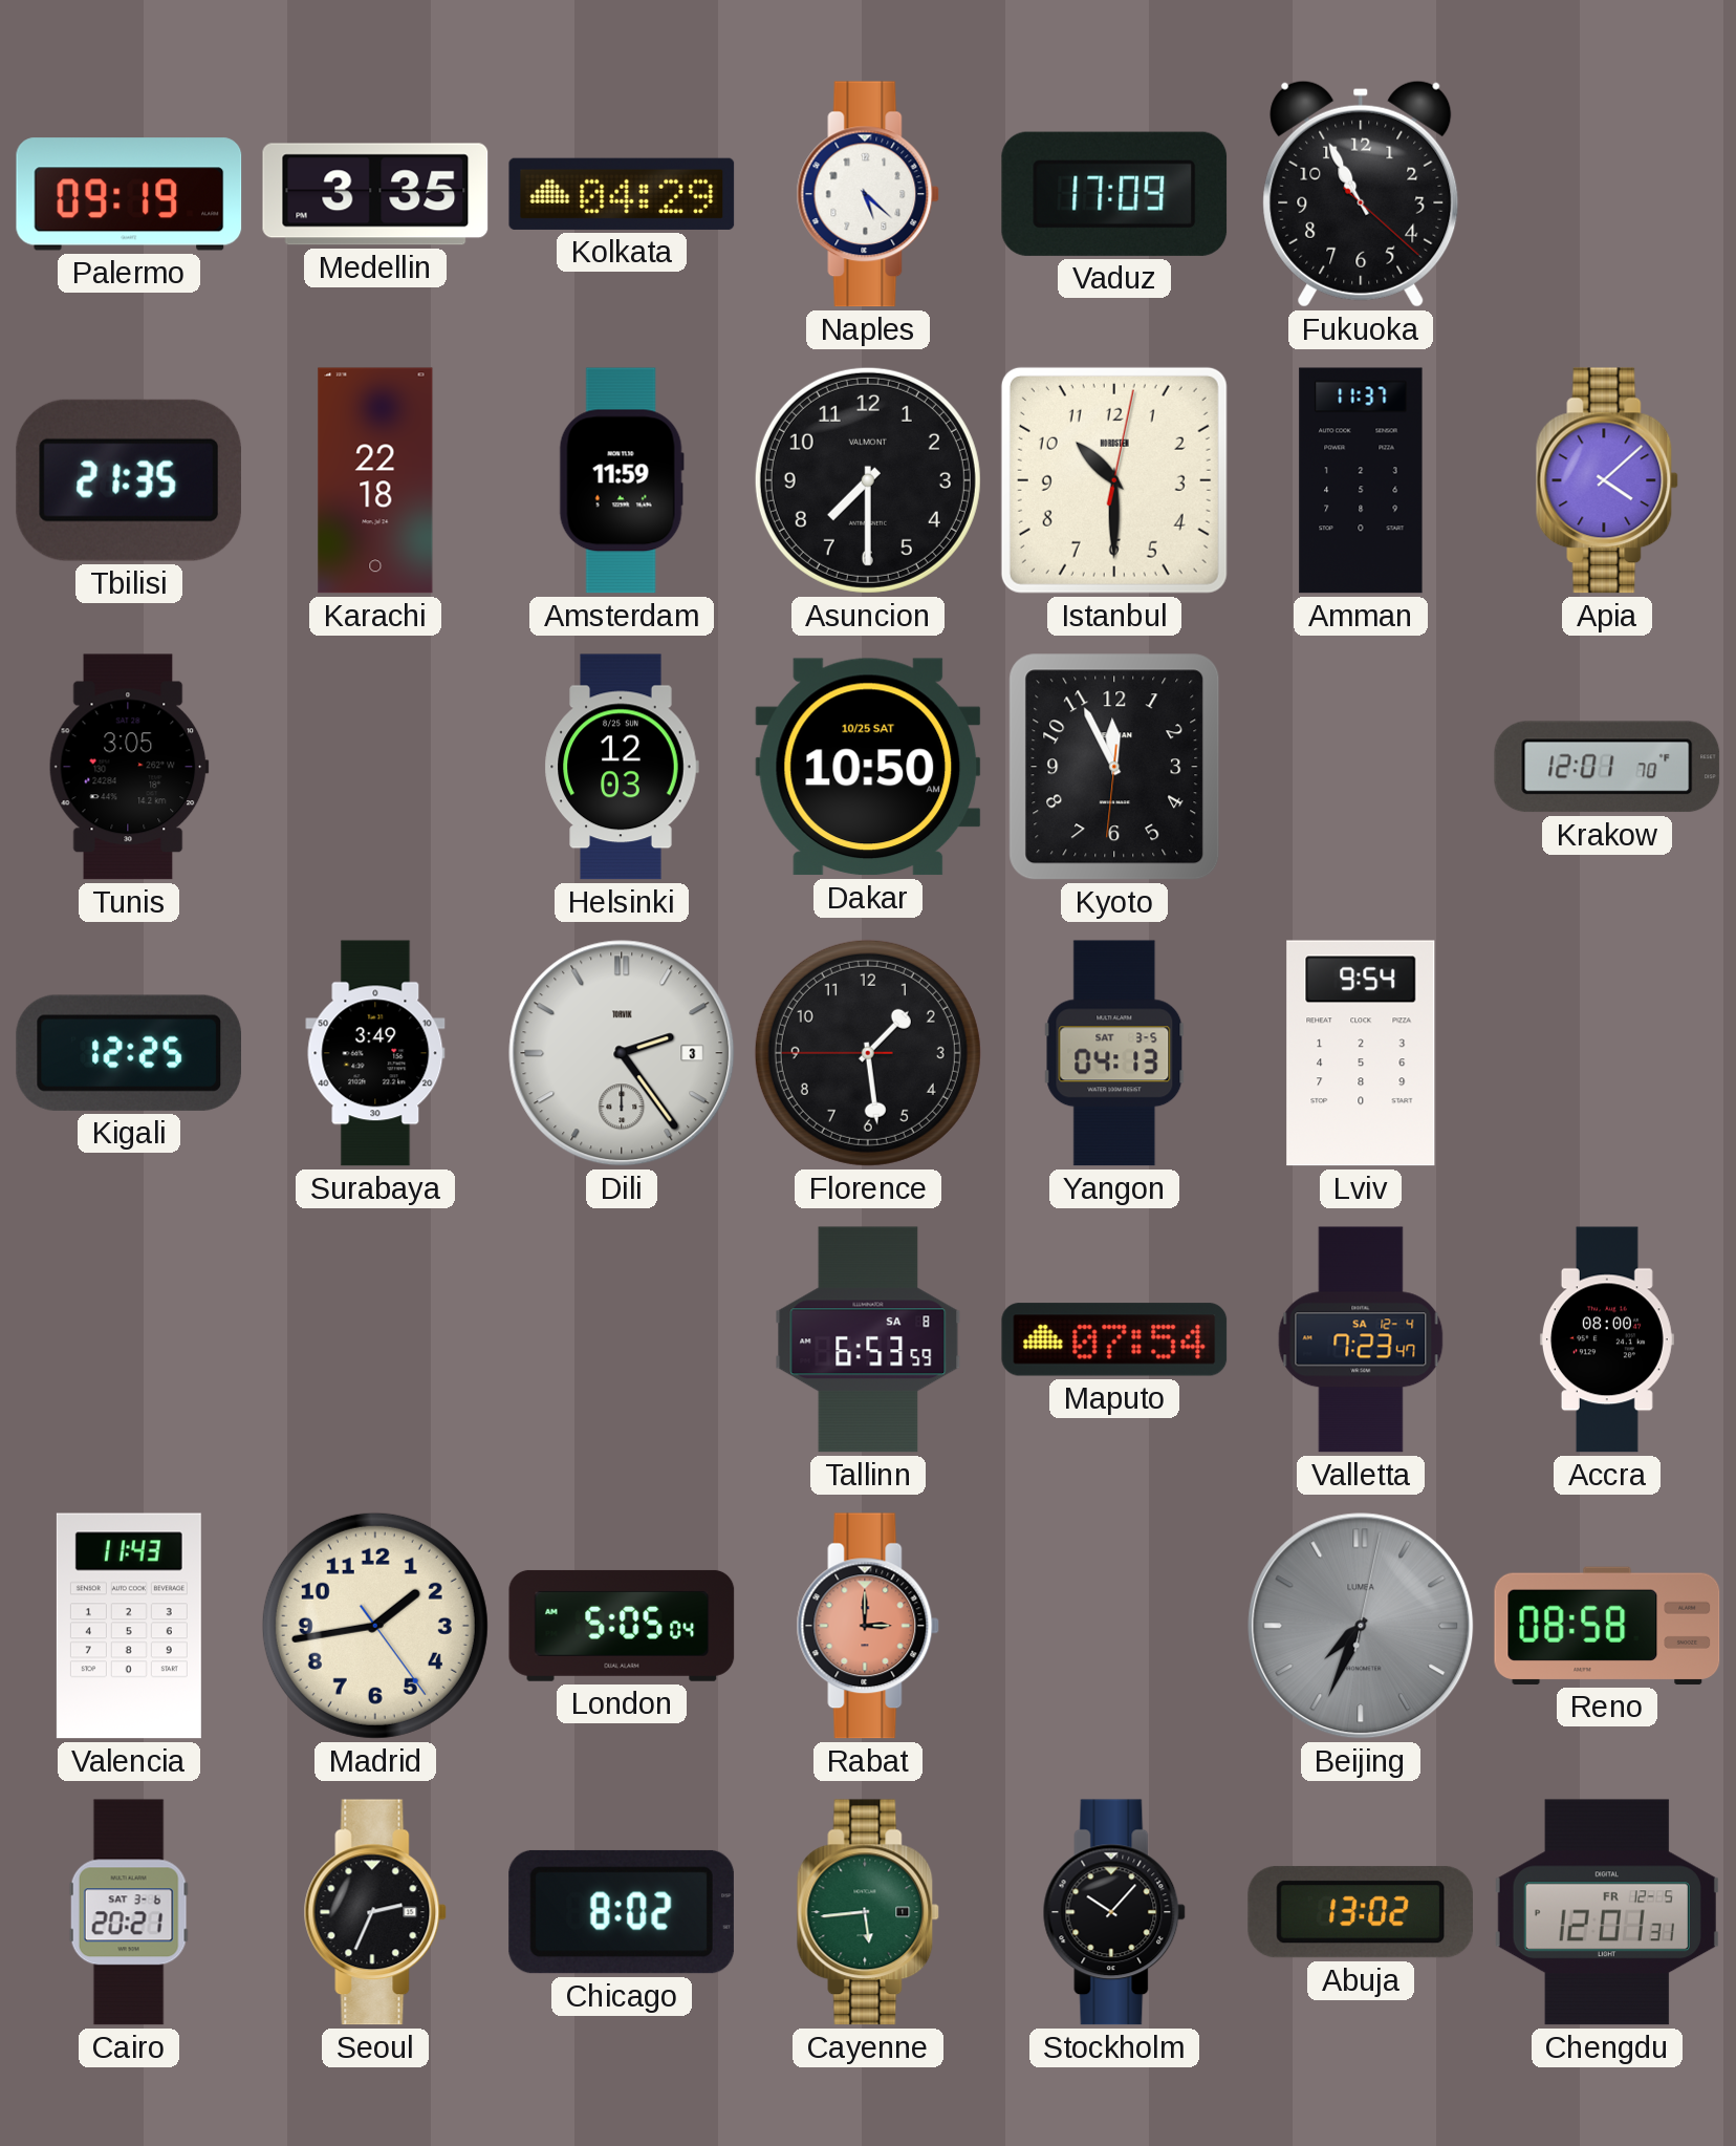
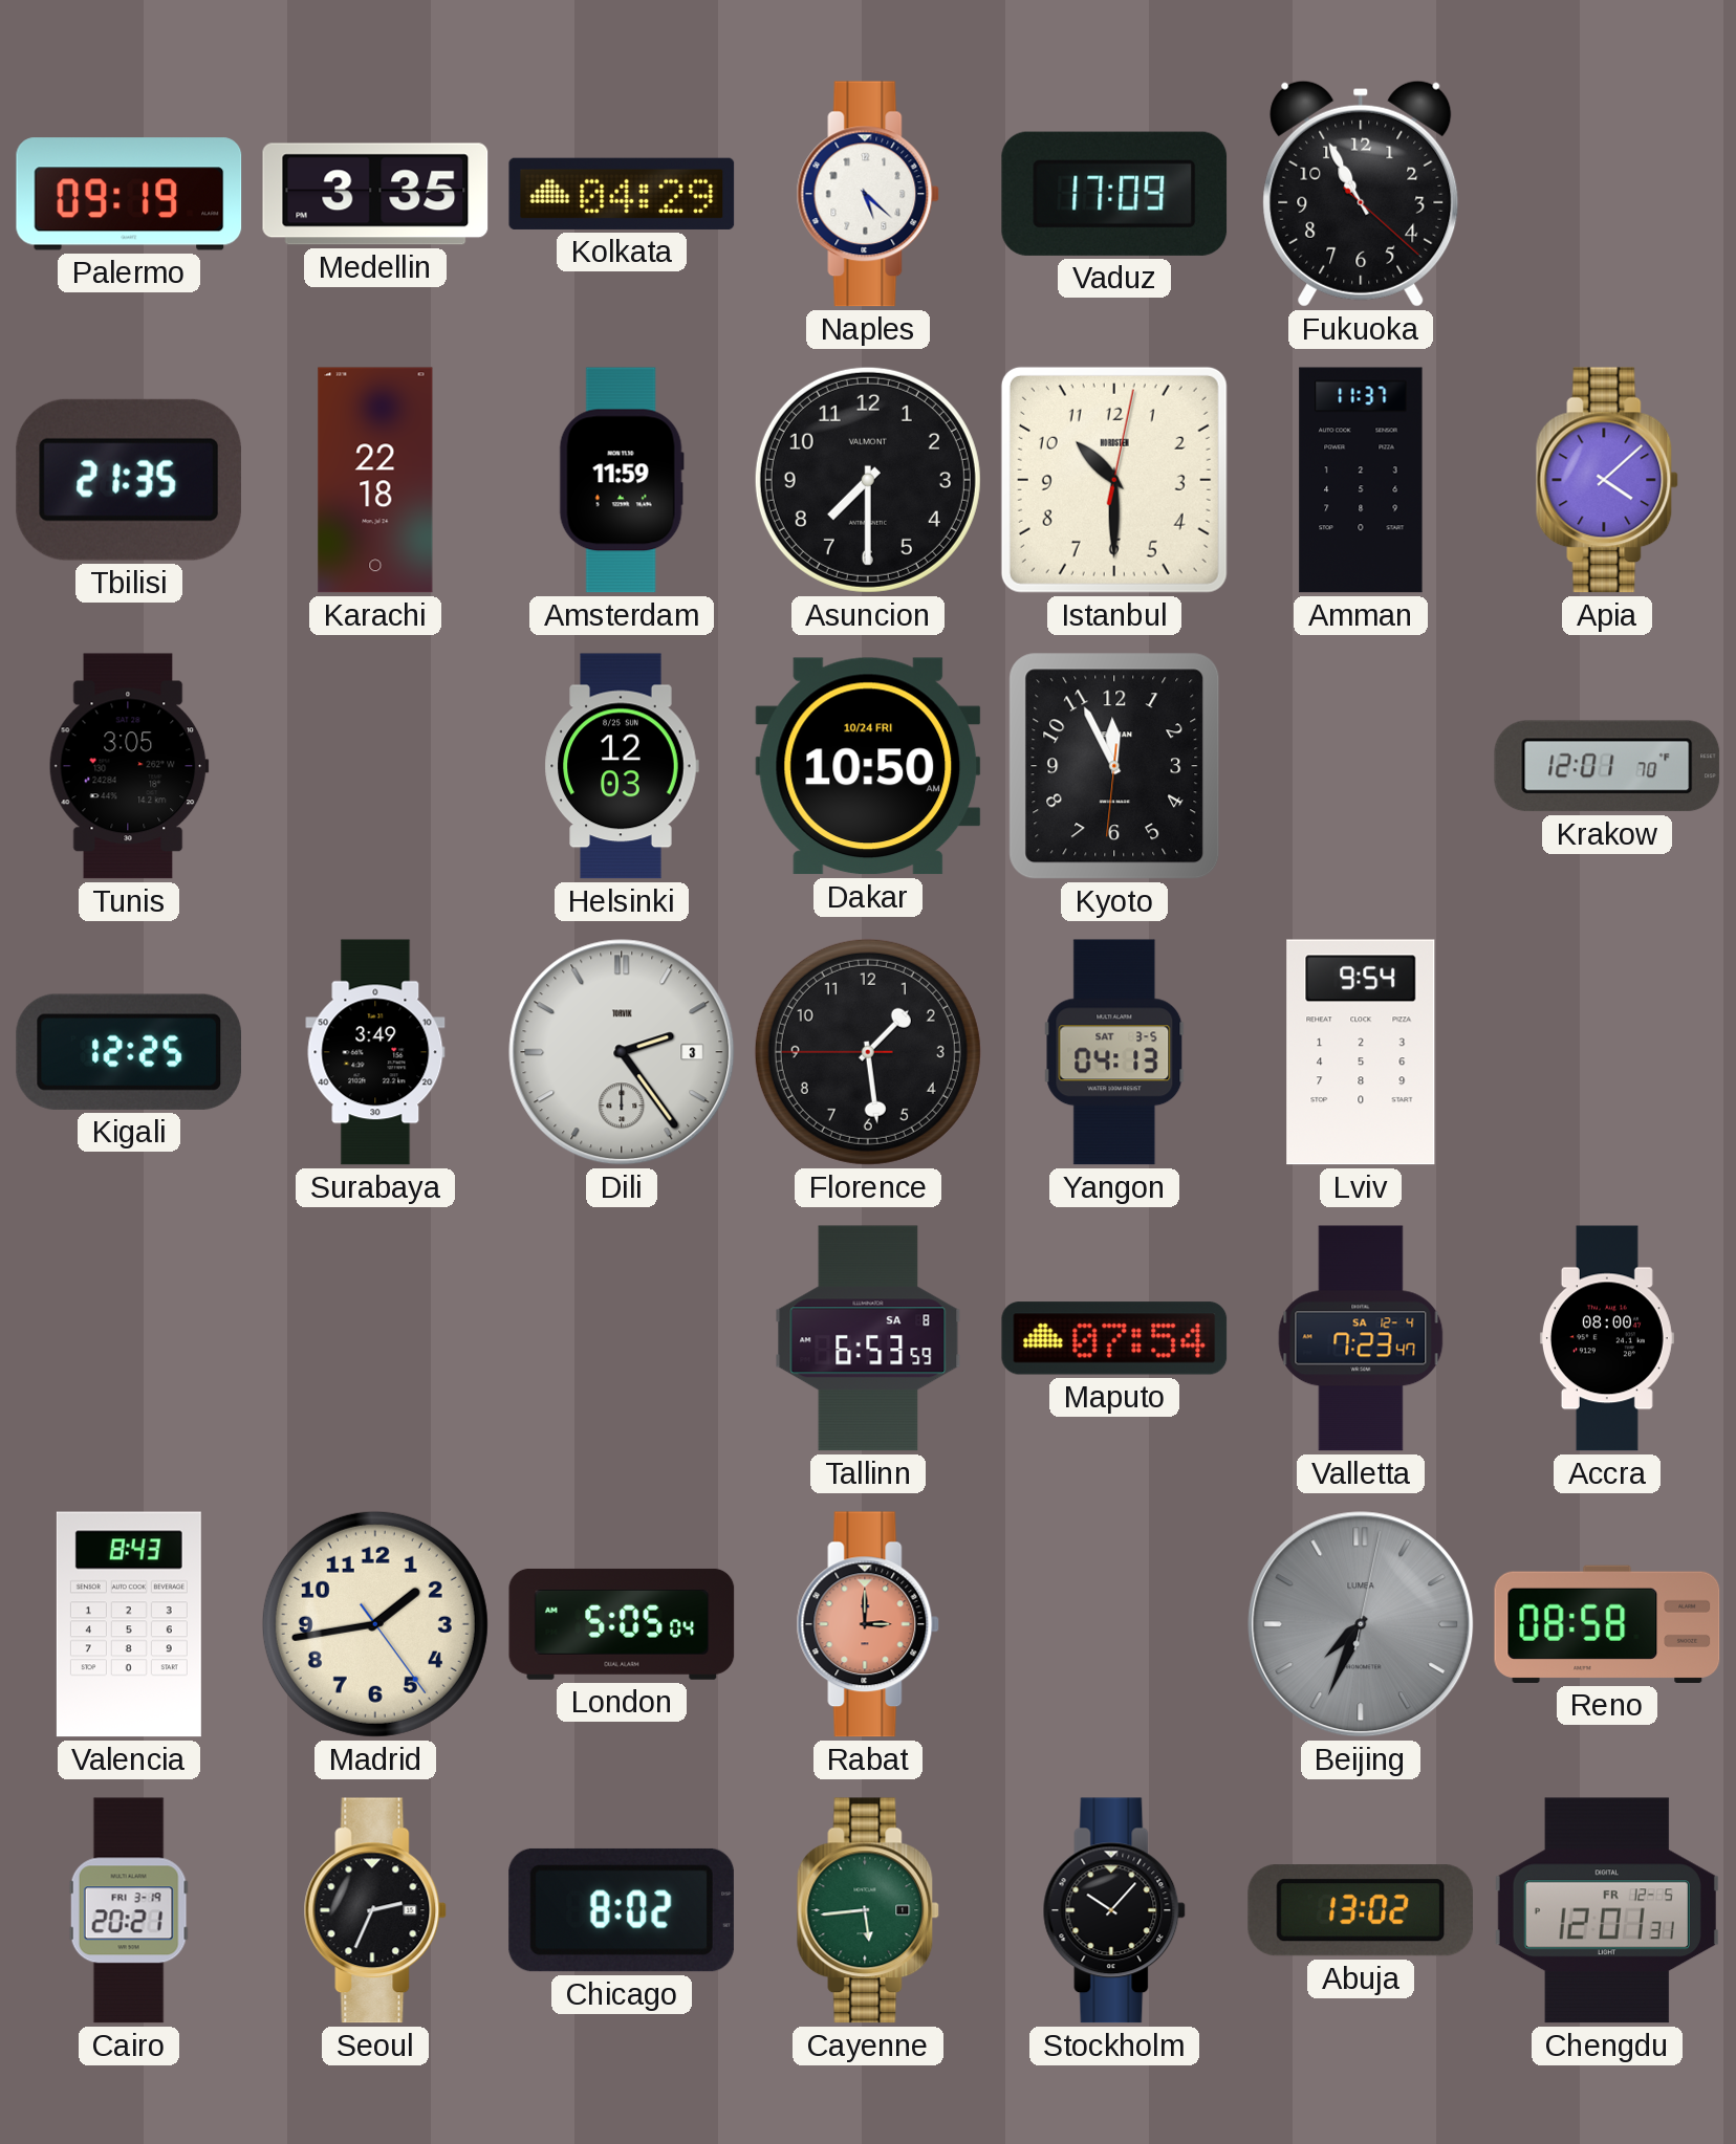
Dakar date: 10/25 SAT -> 10/24 FRI
Valencia: 11:43 -> 8:43
Cairo date: SAT 3-6 -> FRI 3-19
